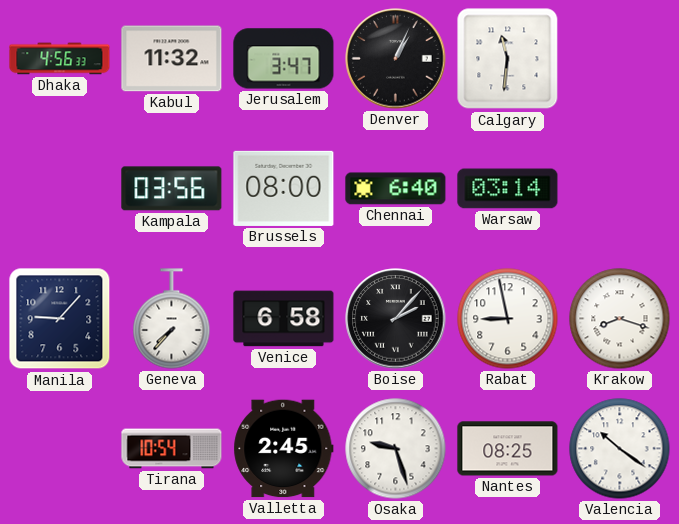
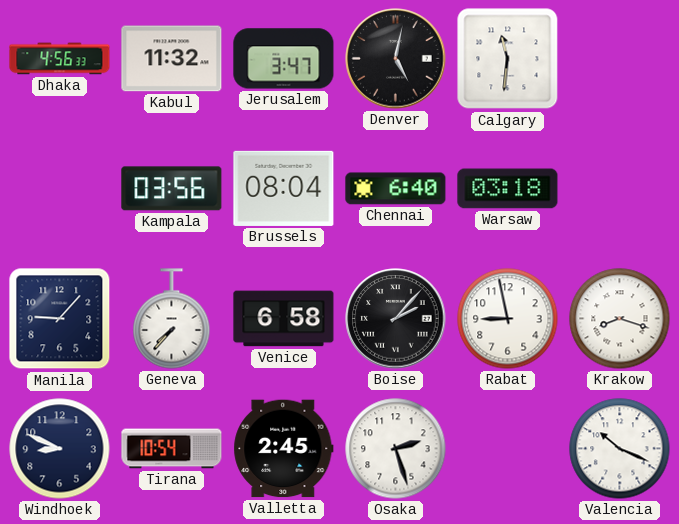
Denver: 1:04 -> 5:02
Brussels: 08:00 -> 08:04
Warsaw: 03:14 -> 03:18
Windhoek: none -> 8:49
Osaka: 9:27 -> 2:27
Nantes: 08:25 -> none
Valencia: 10:21 -> 10:19
